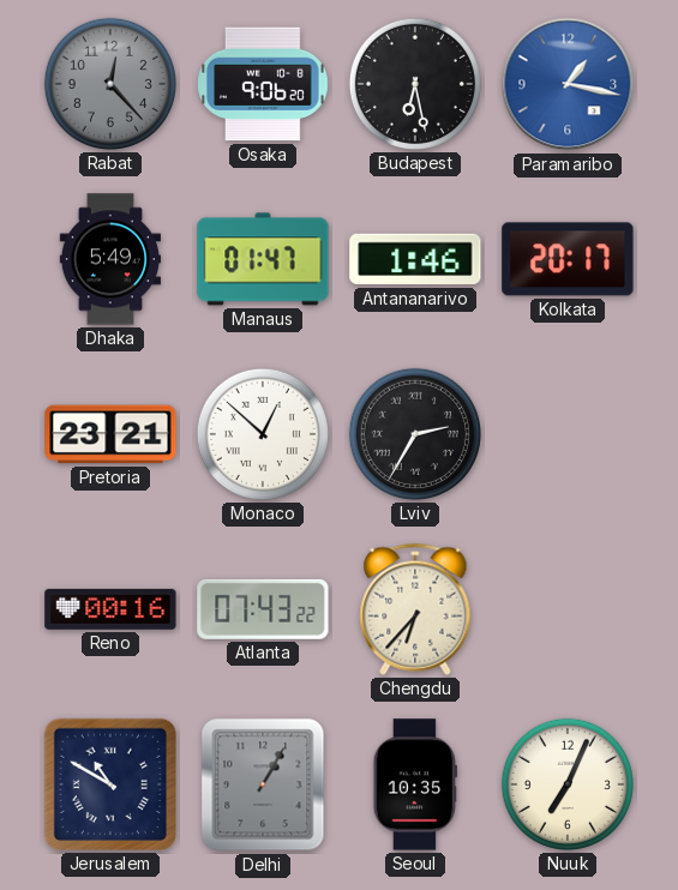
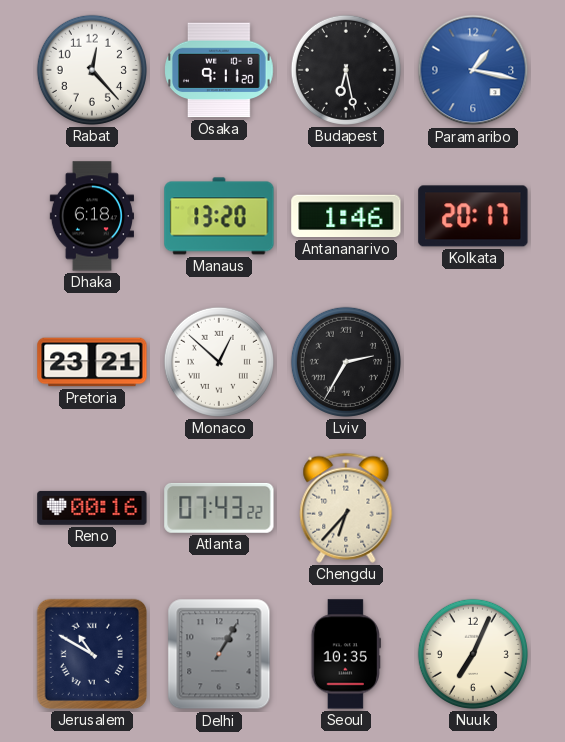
Rabat dial: grey -> white
Osaka: 9:06 -> 9:11
Dhaka: 5:49 -> 6:18
Manaus: 01:47 -> 13:20
